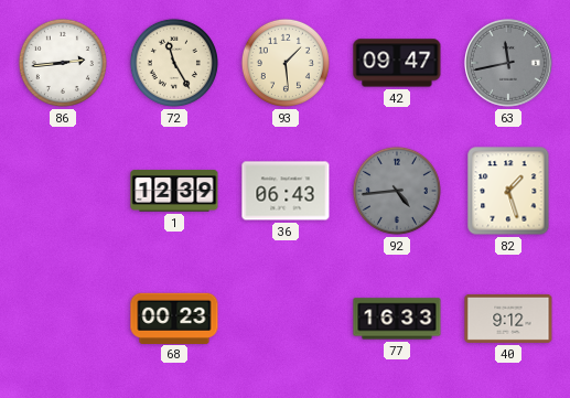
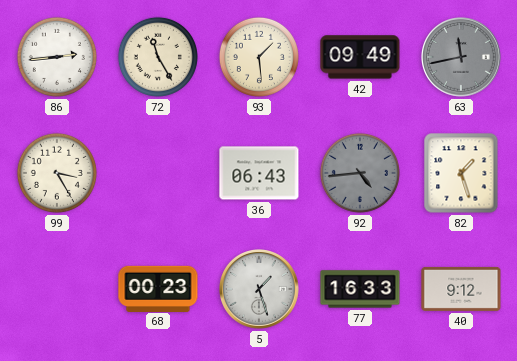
42: 09:47 -> 09:49
99: none -> 3:25
1: 12:39 -> none
5: none -> 1:27
